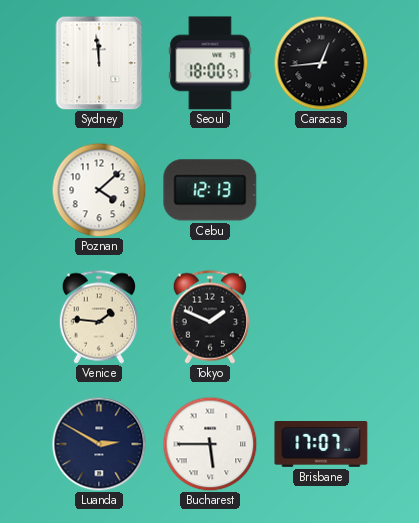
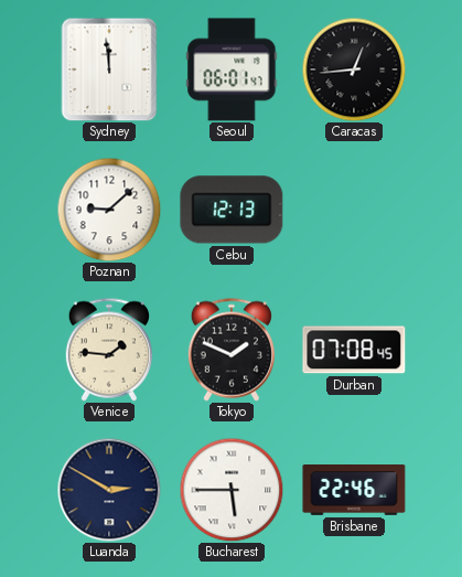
Seoul: 18:00 -> 06:01
Poznan: 4:08 -> 9:08
Durban: none -> 07:08
Brisbane: 17:07 -> 22:46
